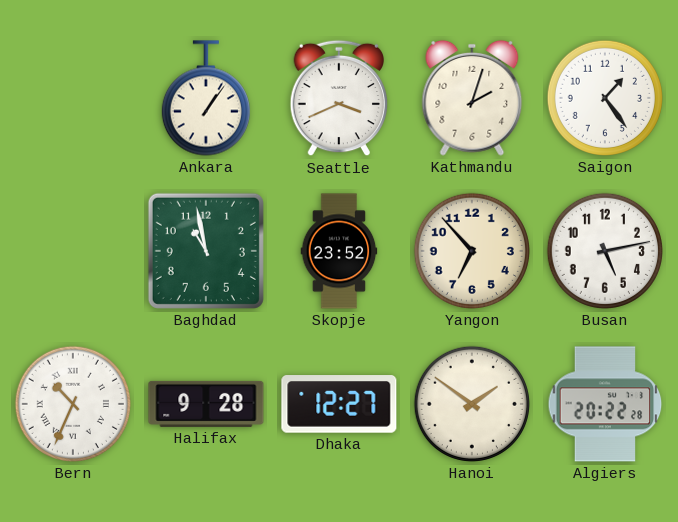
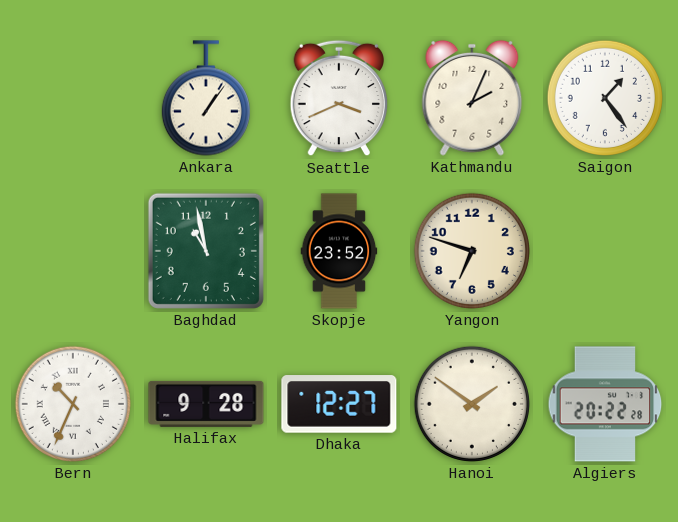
Kathmandu: 2:03 -> 2:04
Yangon: 6:53 -> 6:48
Busan: 5:13 -> none
